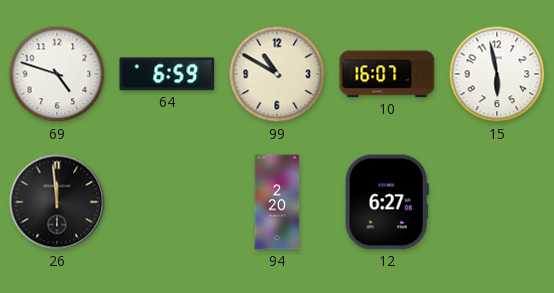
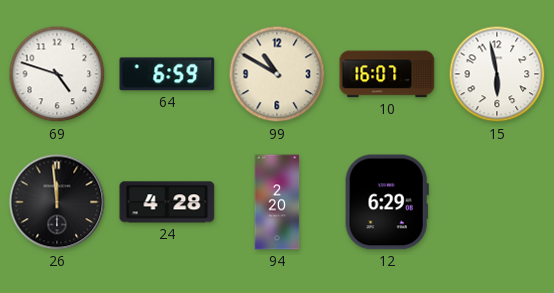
24: none -> 4:28
12: 6:27 -> 6:29
